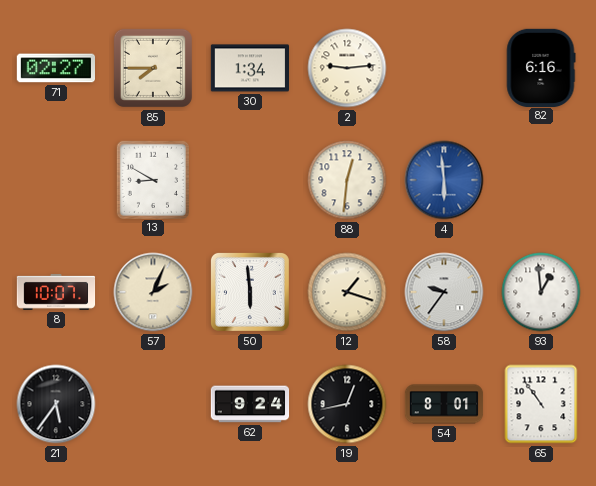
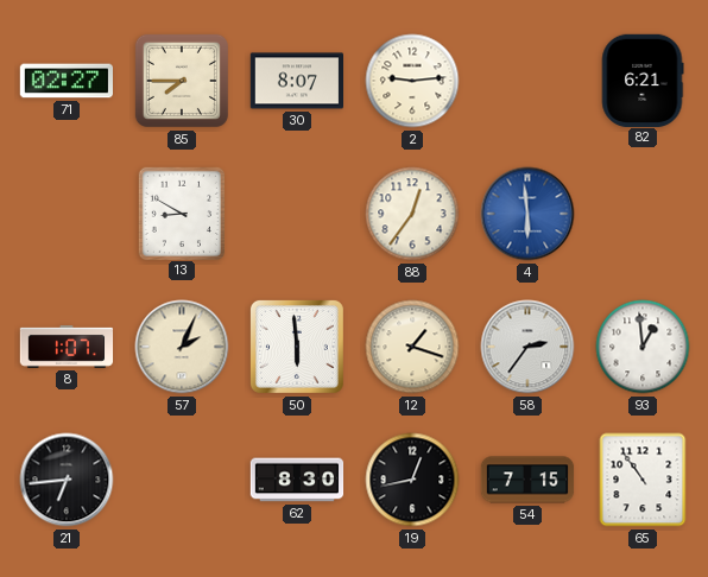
30: 1:34 -> 8:07
82: 6:16 -> 6:21
88: 12:31 -> 12:36
8: 10:07 -> 1:07
58: 9:36 -> 2:36
21: 5:36 -> 6:44
62: 9:24 -> 8:30
54: 8:01 -> 7:15
